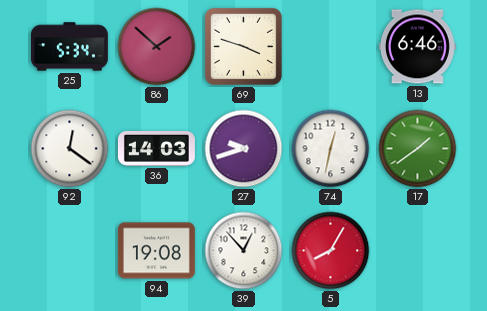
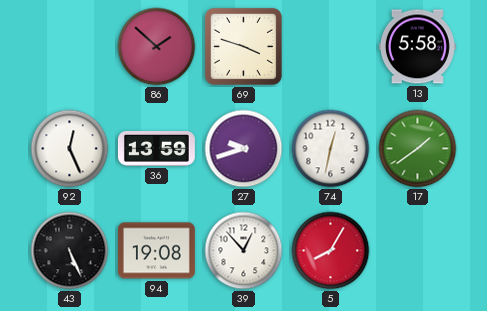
25: 5:34 -> none
13: 6:46 -> 5:58
92: 12:21 -> 12:26
36: 14:03 -> 13:59
43: none -> 5:26
